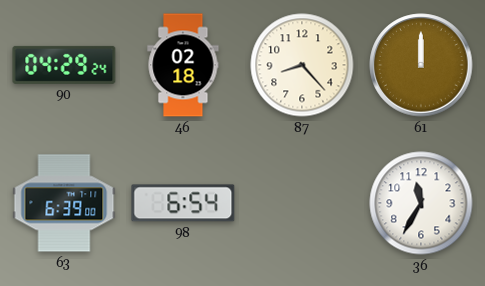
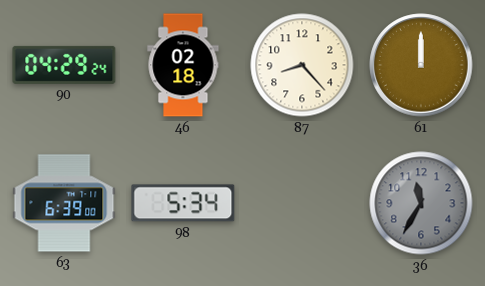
98: 6:54 -> 5:34
36 dial: white -> grey
